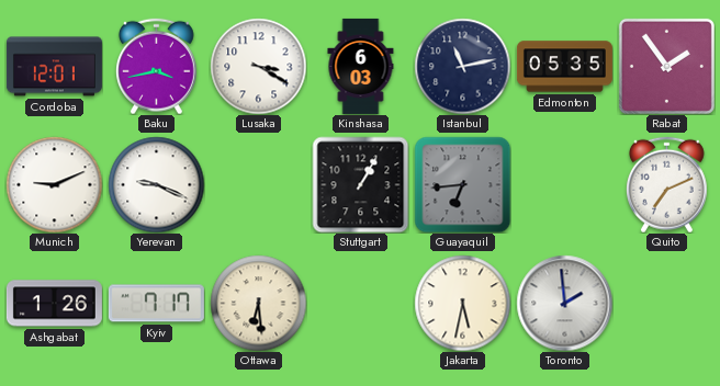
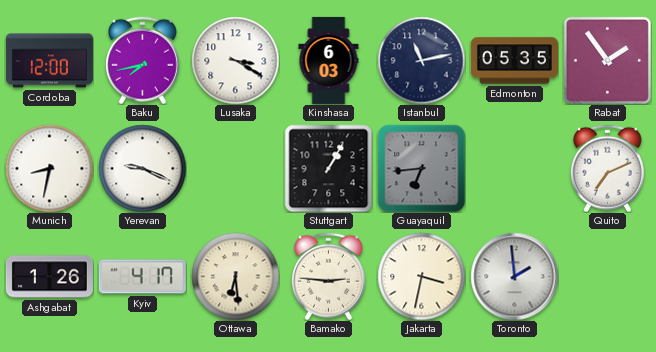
Cordoba: 12:01 -> 12:00
Baku: 3:43 -> 7:43
Munich: 9:11 -> 8:32
Kyiv: 7:17 -> 4:17
Bamako: none -> 2:46
Jakarta: 5:32 -> 3:32
